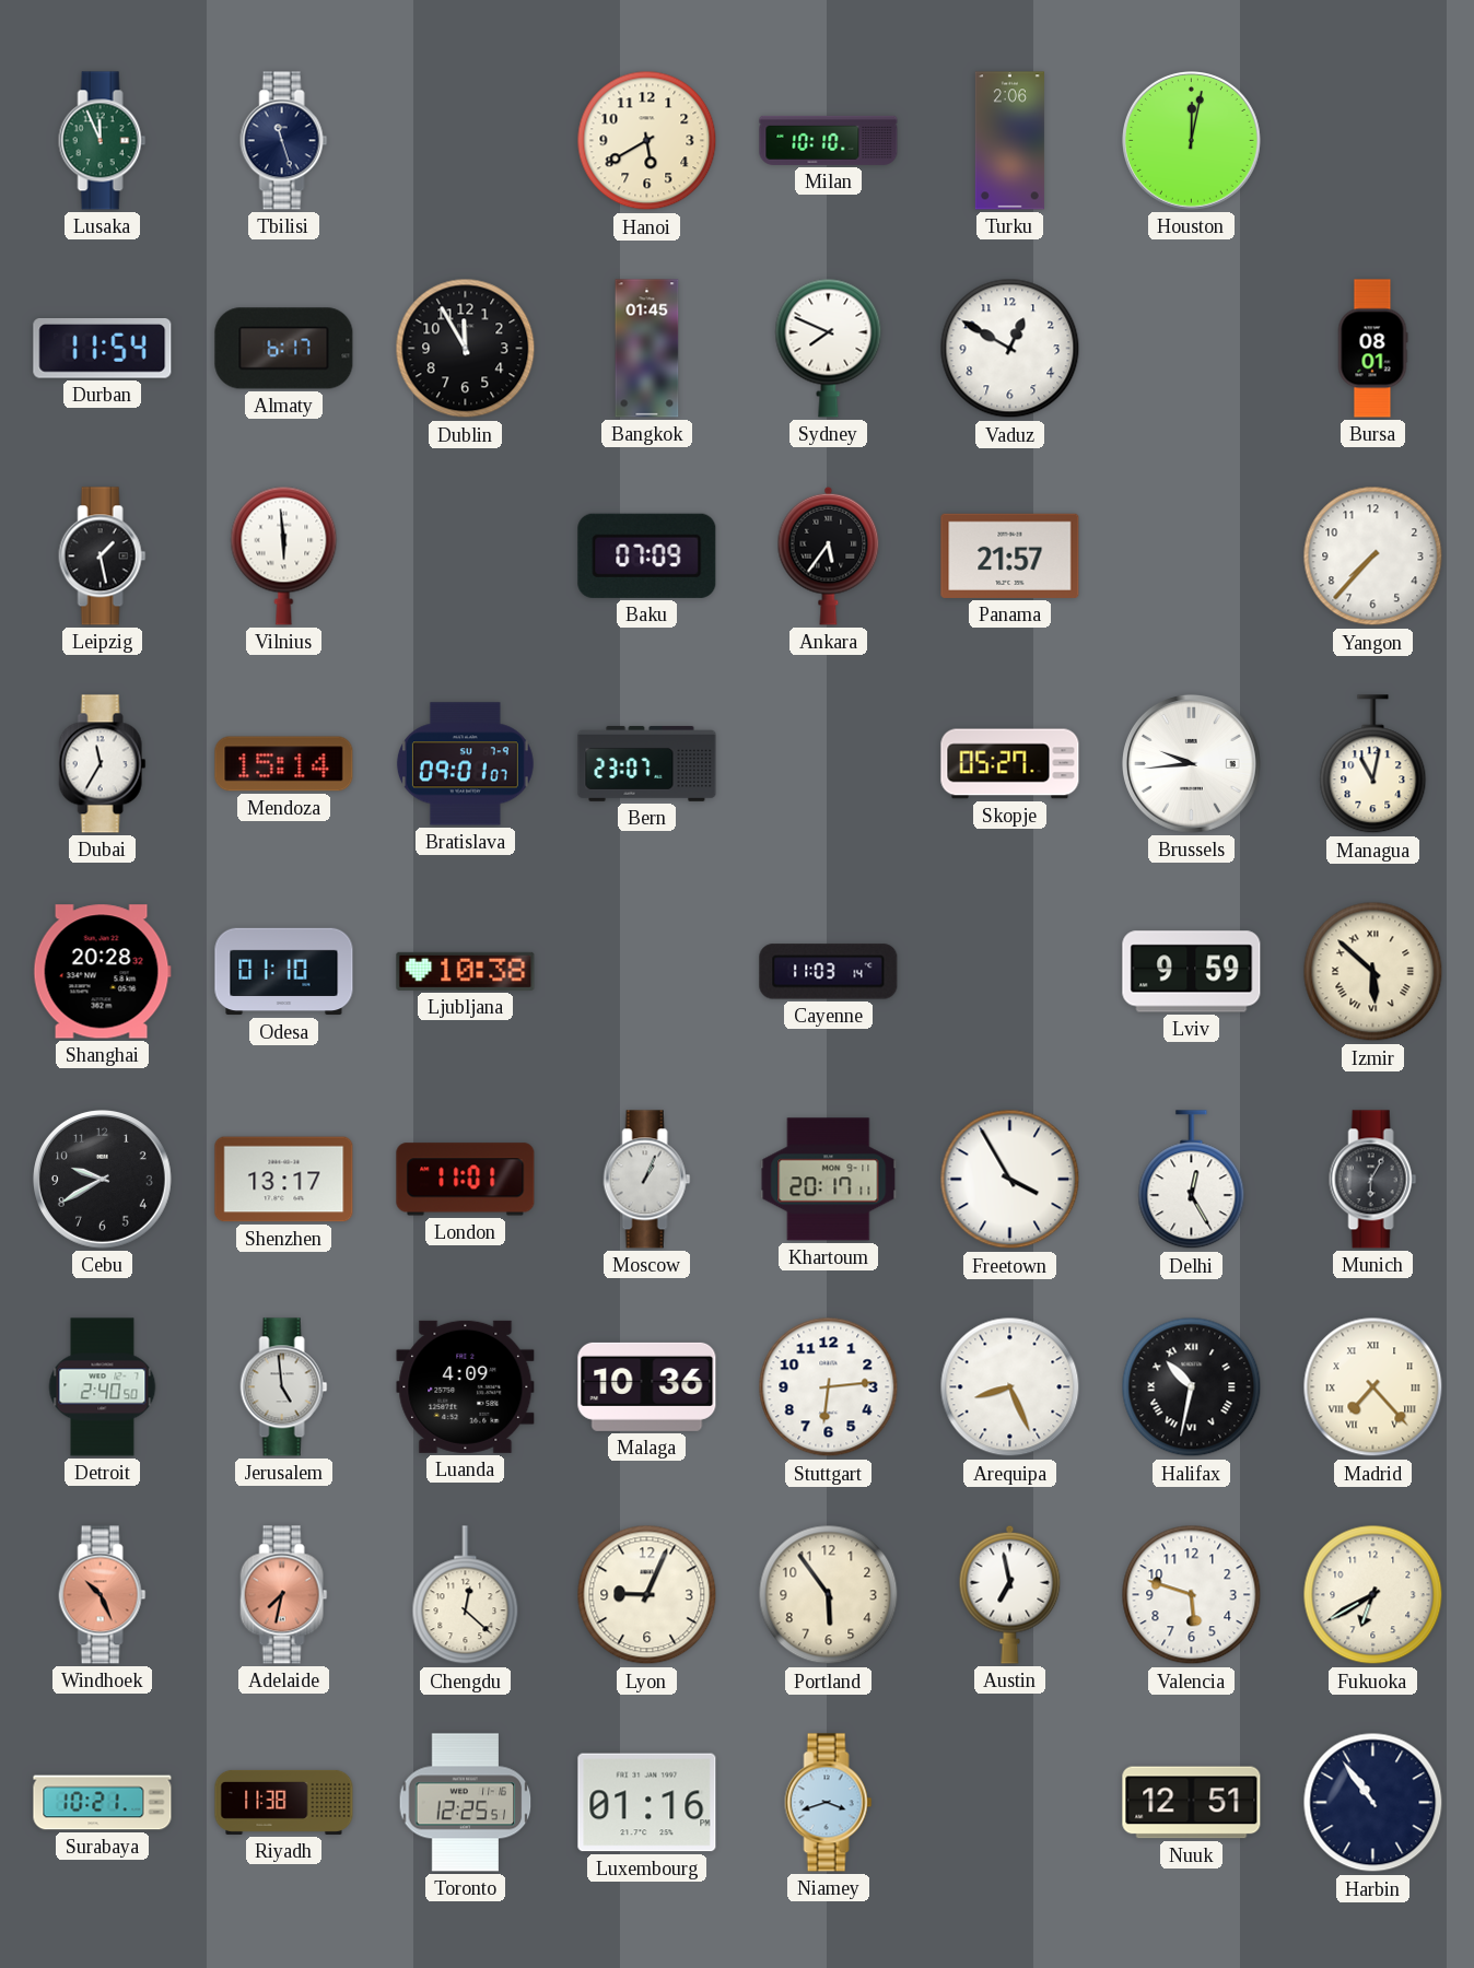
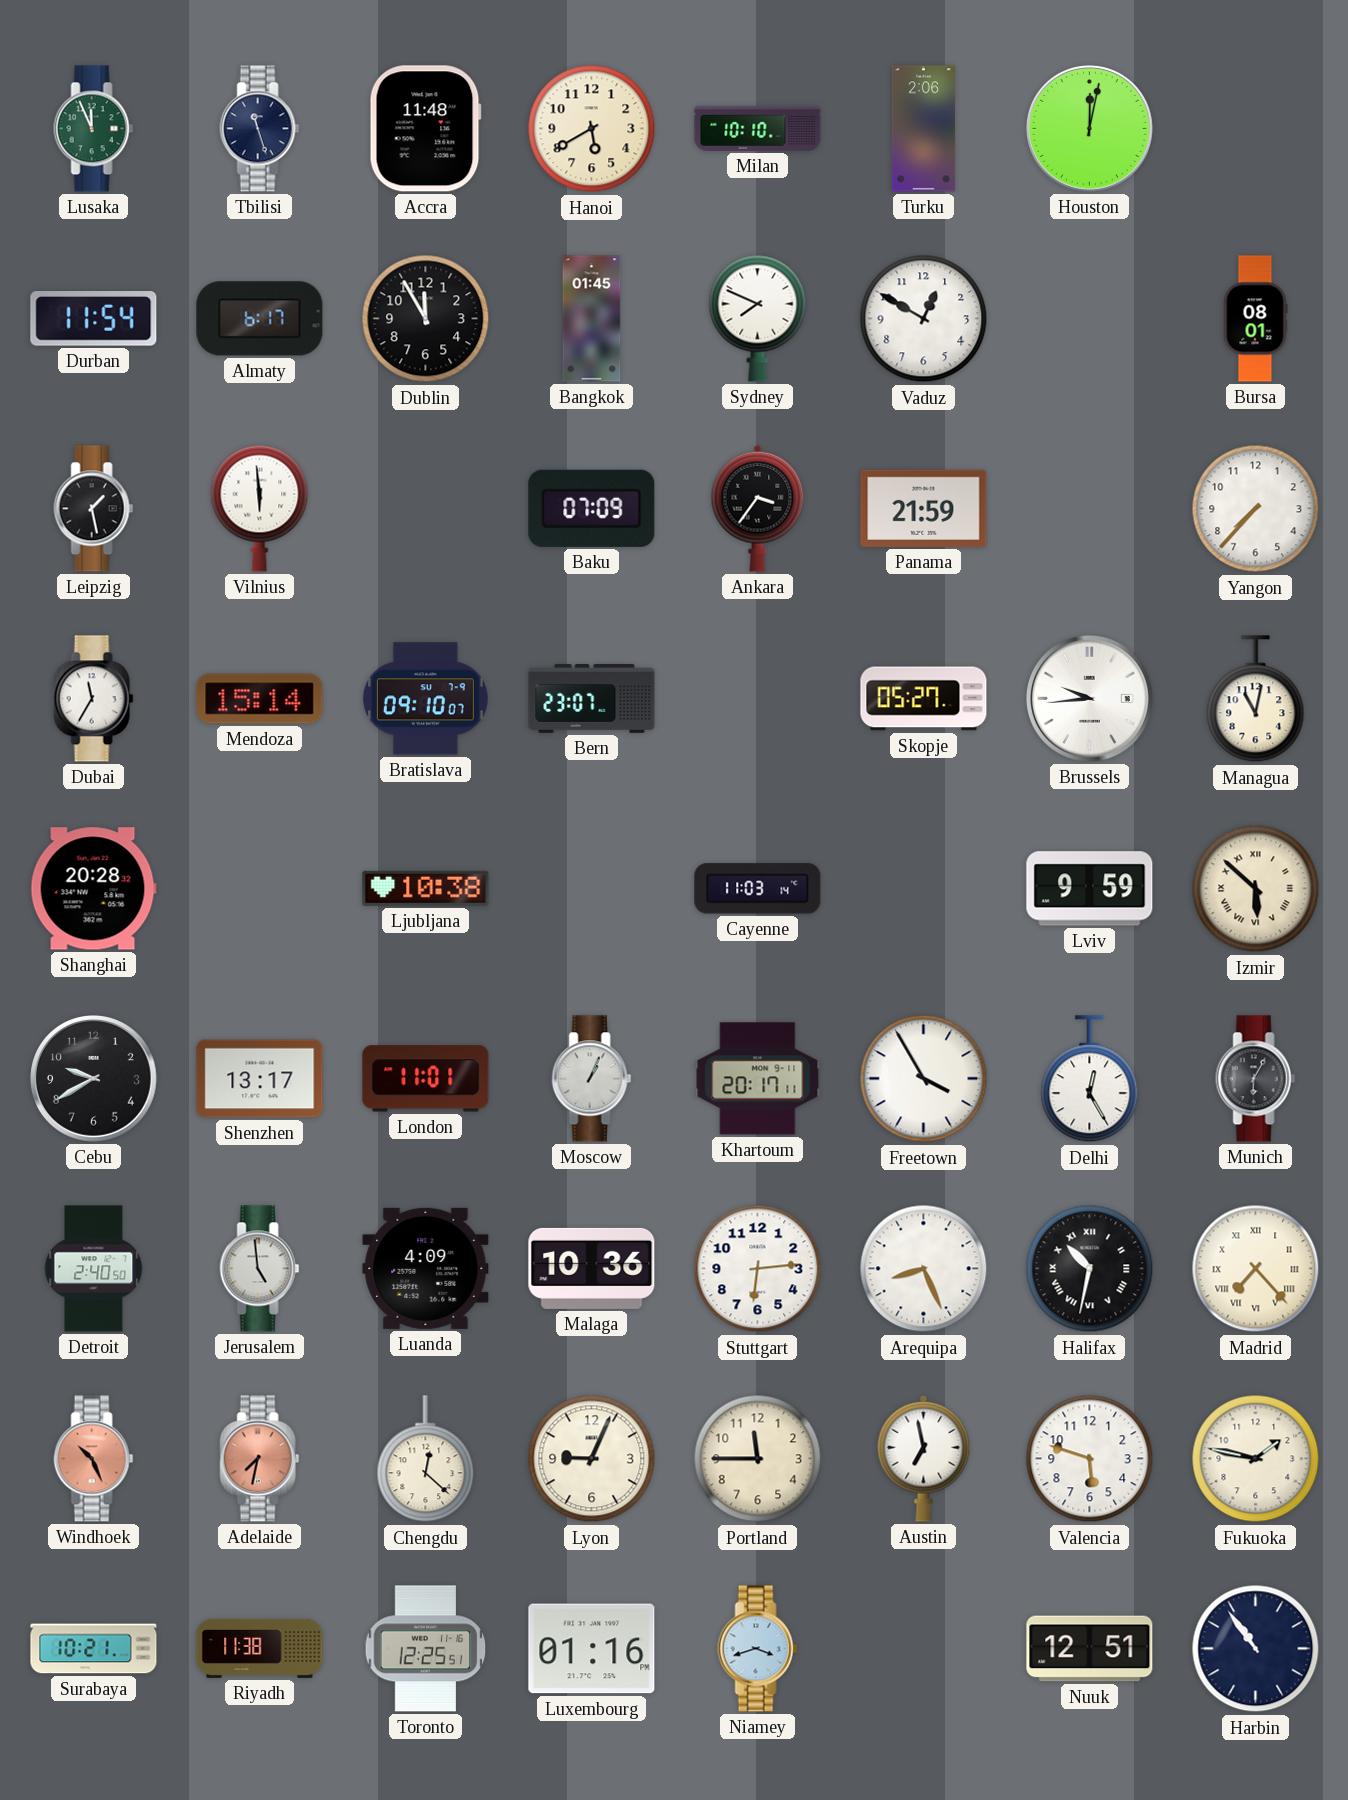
Accra: none -> 11:48
Ankara: 5:36 -> 3:36
Panama: 21:57 -> 21:59
Bratislava: 09:01 -> 09:10
Odesa: 01:10 -> none
Portland: 5:54 -> 11:45
Fukuoka: 6:40 -> 1:47
